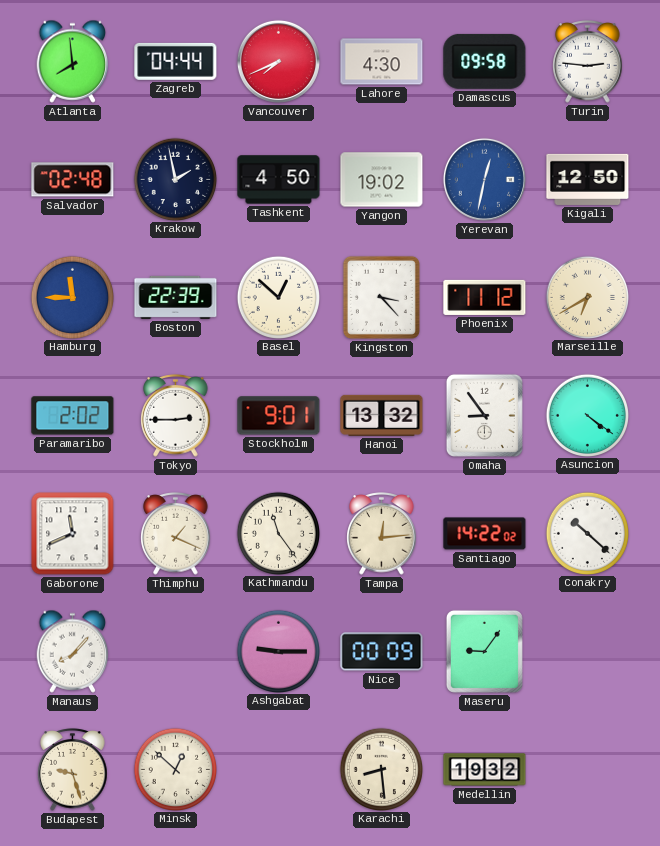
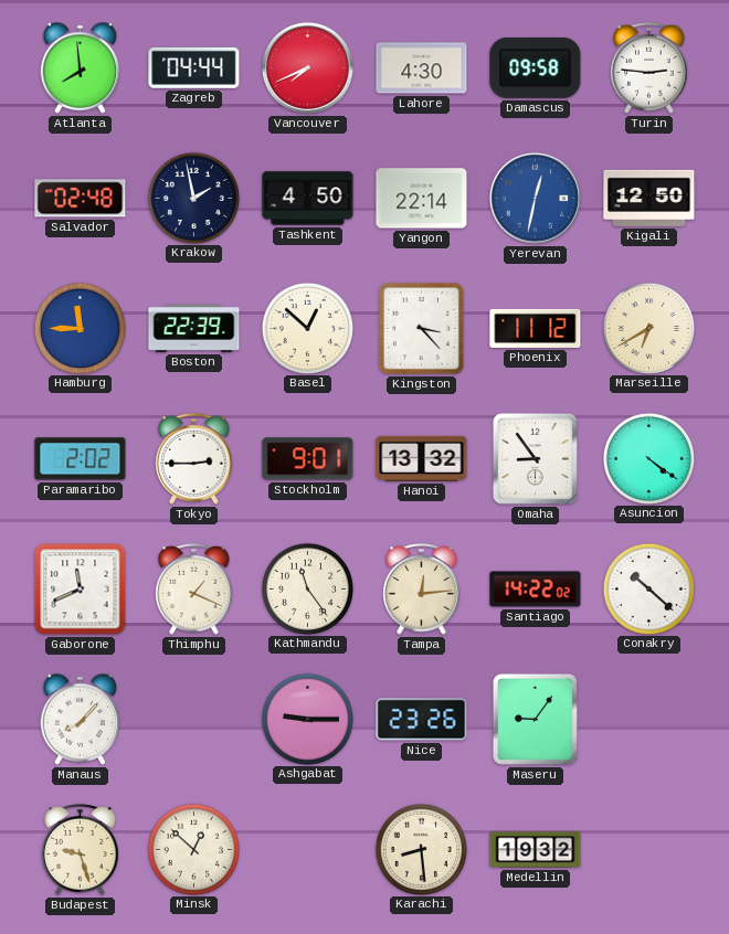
Yangon: 19:02 -> 22:14
Nice: 00:09 -> 23:26
